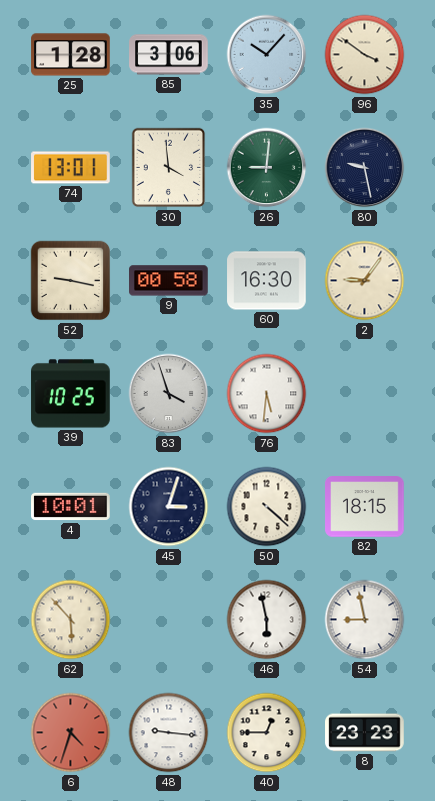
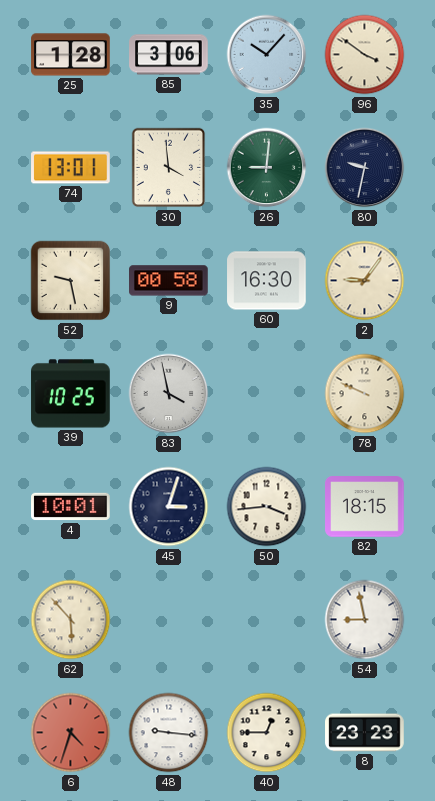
80: 9:28 -> 9:32
52: 9:17 -> 9:28
83: 3:57 -> 3:58
76: 5:31 -> none
78: none -> 9:49
50: 4:22 -> 3:44
46: 5:58 -> none
